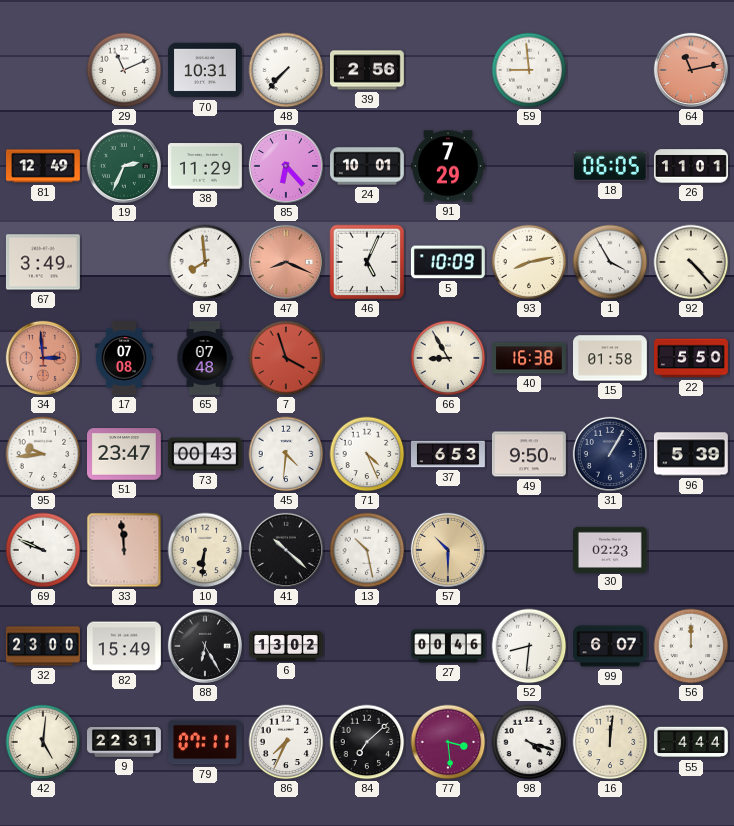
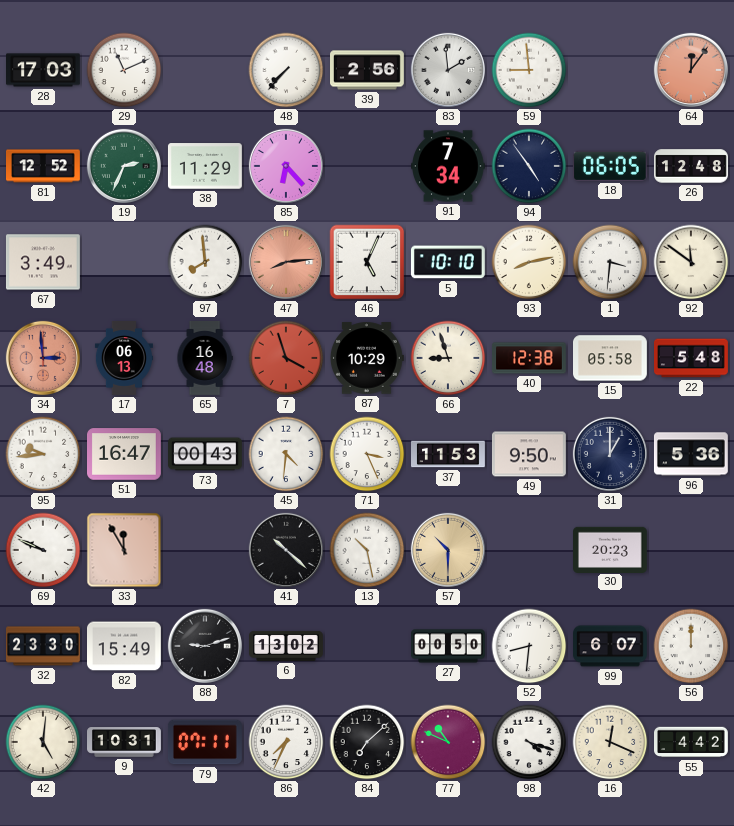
28: none -> 17:03
70: 10:31 -> none
83: none -> 1:59
64: 11:13 -> 12:06
81: 12:49 -> 12:52
24: 10:01 -> none
91: 7:29 -> 7:34
94: none -> 4:54
26: 11:01 -> 12:48
47: 8:19 -> 8:14
5: 10:09 -> 10:10
1: 3:55 -> 3:31
92: 4:23 -> 11:51
17: 07:08 -> 06:13
65: 07:48 -> 16:48
87: none -> 10:29
66: 8:55 -> 8:57
40: 16:38 -> 12:38
15: 01:58 -> 05:58
22: 5:50 -> 5:48
51: 23:47 -> 16:47
71: 4:26 -> 3:26
37: 6:53 -> 11:53
31: 1:05 -> 1:00
96: 5:39 -> 5:36
33: 11:59 -> 11:55
10: 6:31 -> none
30: 02:23 -> 20:23
32: 23:00 -> 23:30
88: 6:25 -> 9:12
27: 00:46 -> 00:50
9: 22:31 -> 10:31
77: 3:29 -> 10:49
16: 12:01 -> 12:19
55: 4:44 -> 4:42
